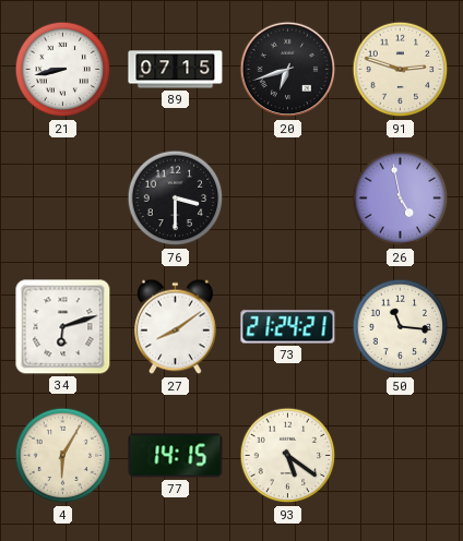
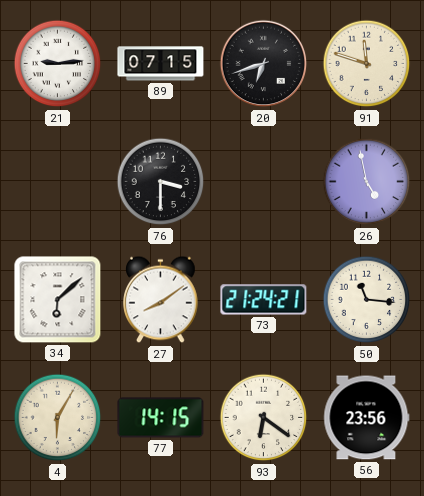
21: 8:43 -> 9:14
91: 2:48 -> 11:48
34: 6:12 -> 6:08
93: 5:21 -> 6:21
56: none -> 23:56
